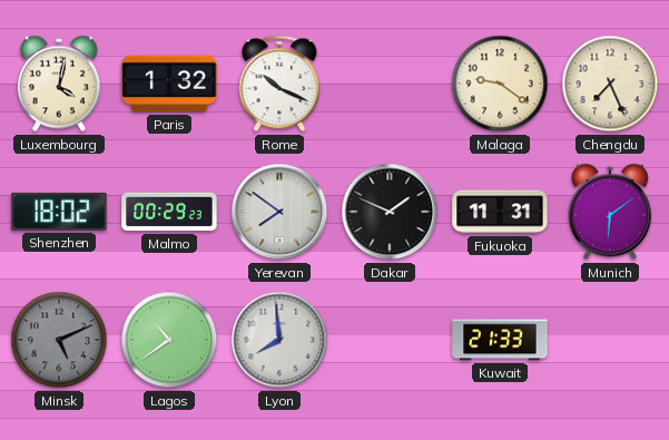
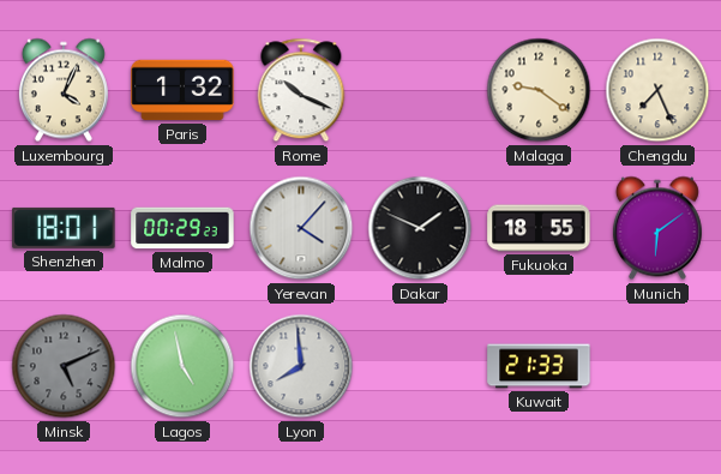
Luxembourg: 4:02 -> 4:04
Shenzhen: 18:02 -> 18:01
Yerevan: 7:51 -> 4:07
Fukuoka: 11:31 -> 18:55
Lagos: 10:39 -> 4:58
